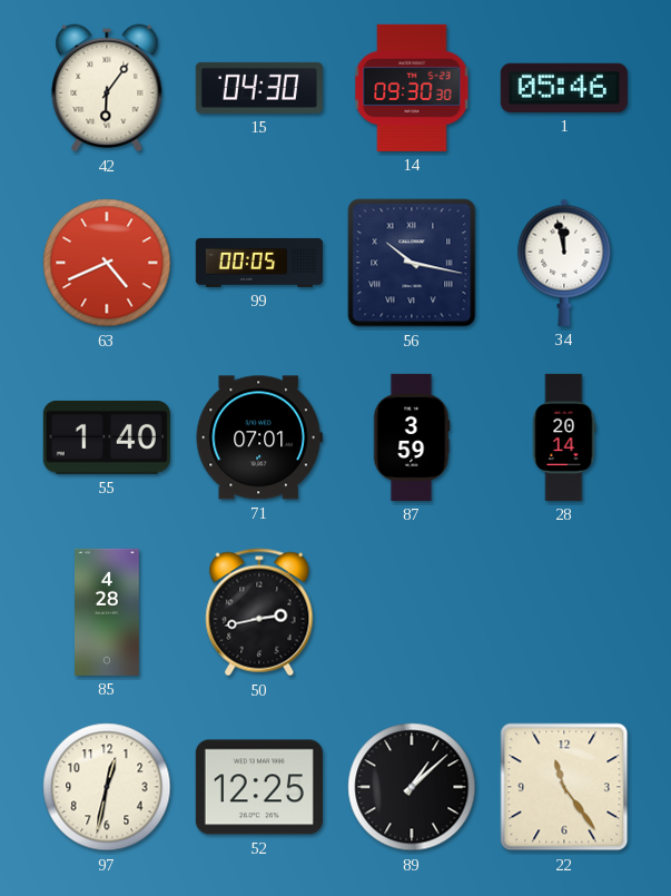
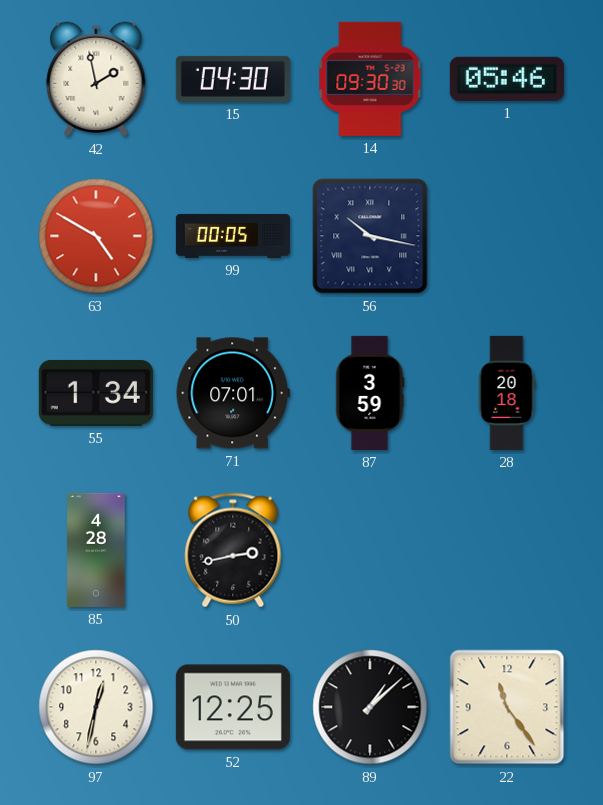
42: 6:06 -> 1:58
63: 4:41 -> 4:50
34: 11:58 -> none
55: 1:40 -> 1:34
28: 20:14 -> 20:18
